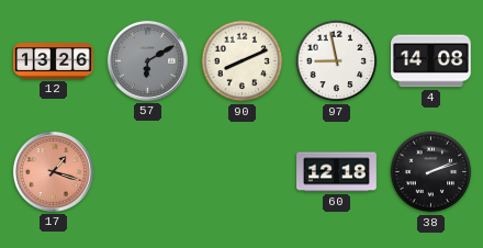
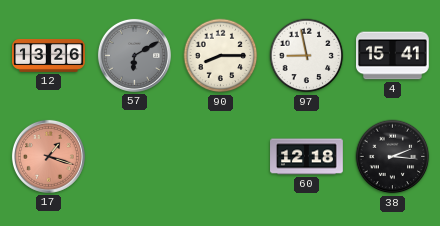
90: 8:11 -> 8:15
4: 14:08 -> 15:41
38: 2:12 -> 2:16
